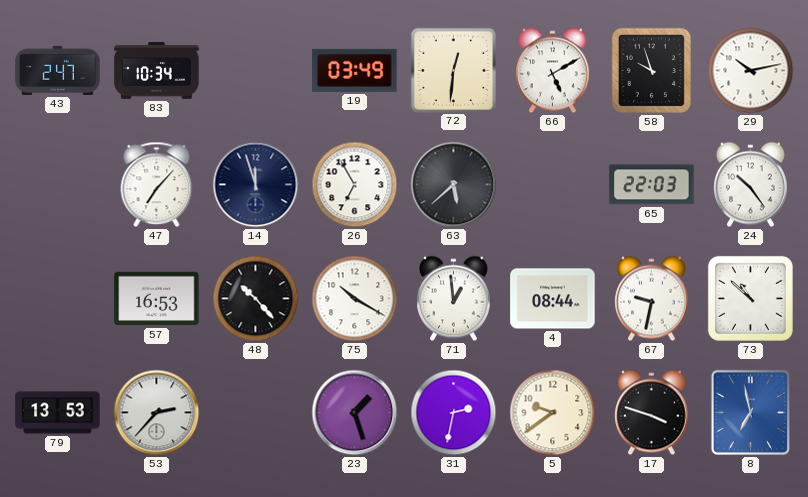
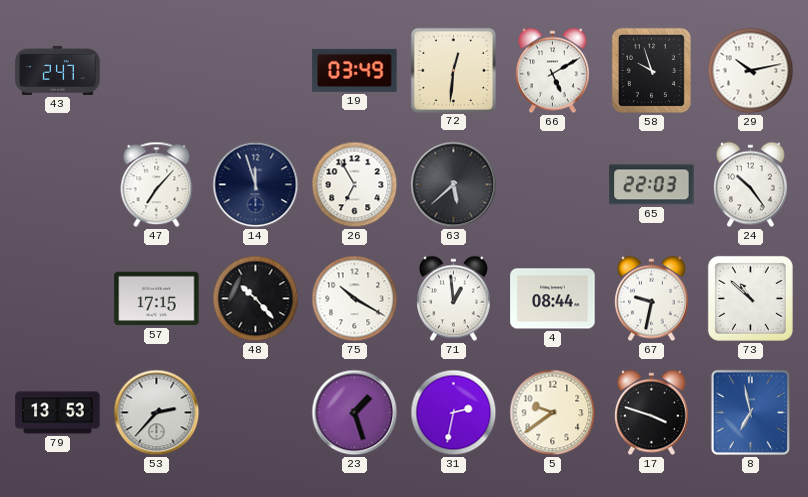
83: 10:34 -> none
57: 16:53 -> 17:15
